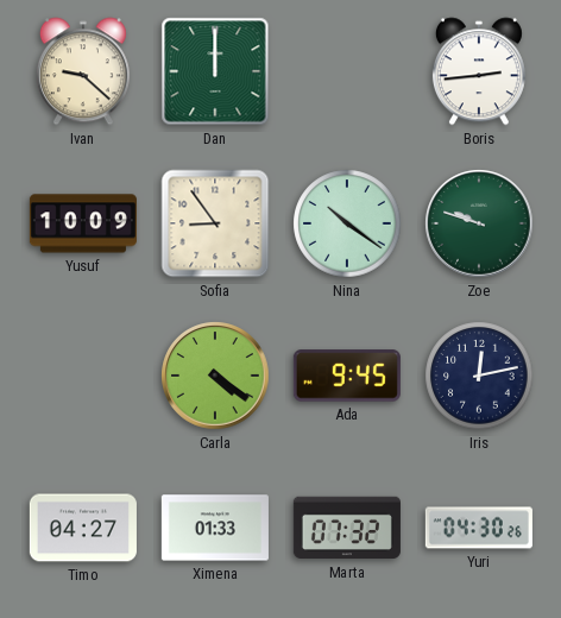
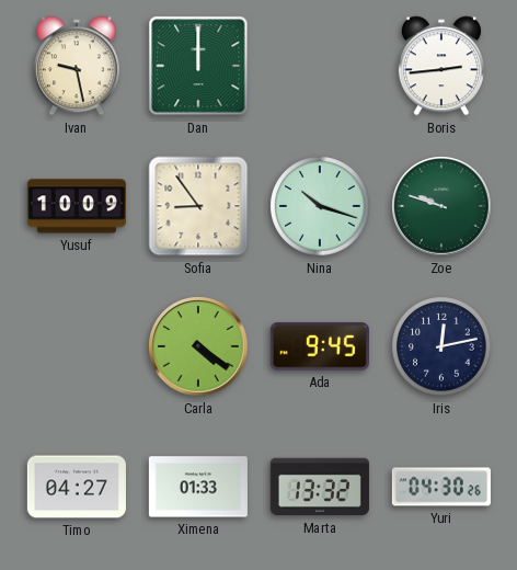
Ivan: 9:22 -> 9:28
Nina: 10:21 -> 10:18
Marta: 07:32 -> 13:32
